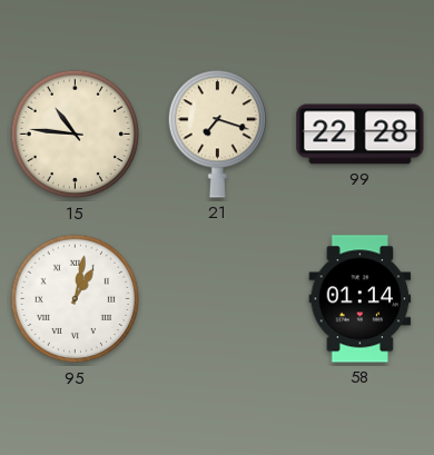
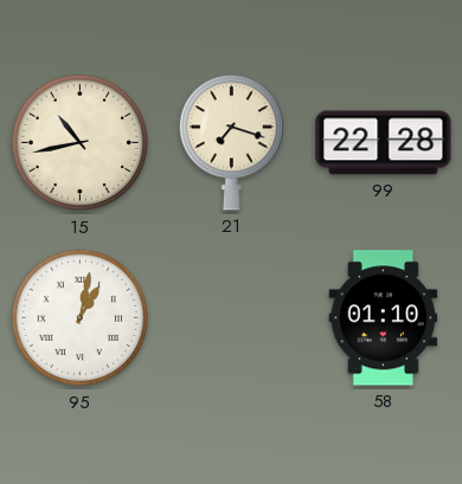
15: 10:46 -> 10:43
58: 01:14 -> 01:10
